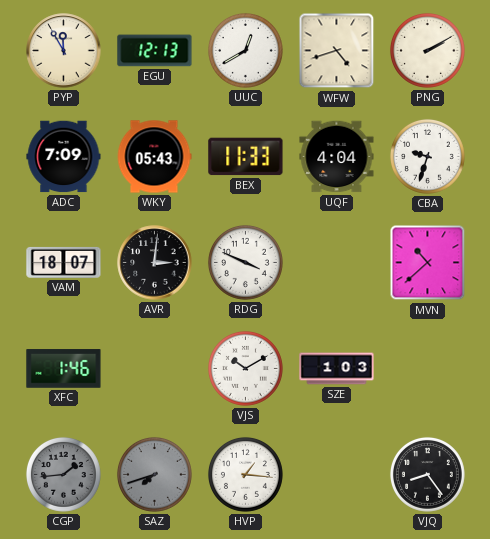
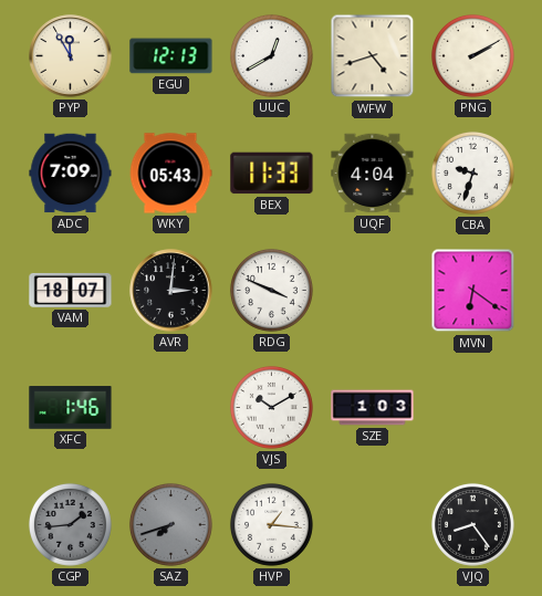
MVN: 10:38 -> 6:21
